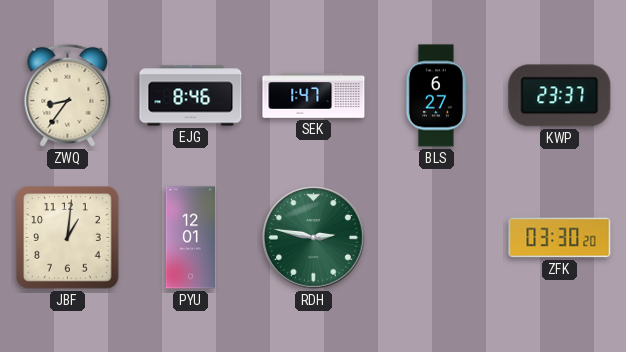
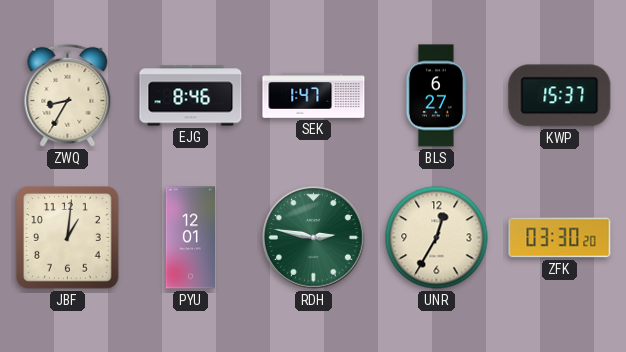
ZWQ: 8:36 -> 8:35
KWP: 23:37 -> 15:37
UNR: none -> 12:35
